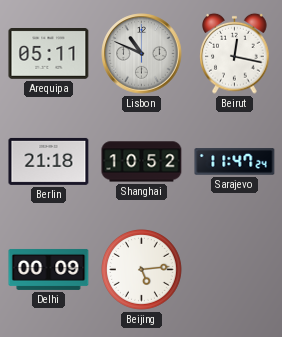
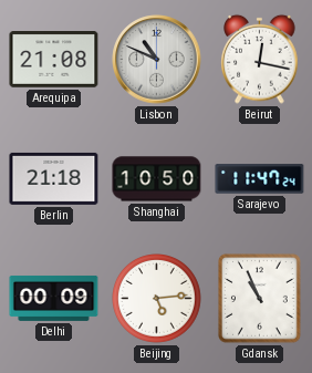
Arequipa: 05:11 -> 21:08
Shanghai: 10:52 -> 10:50
Gdansk: none -> 10:56
